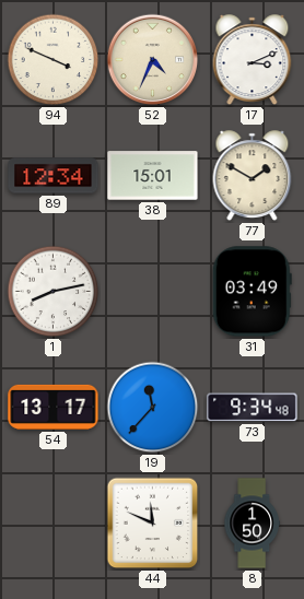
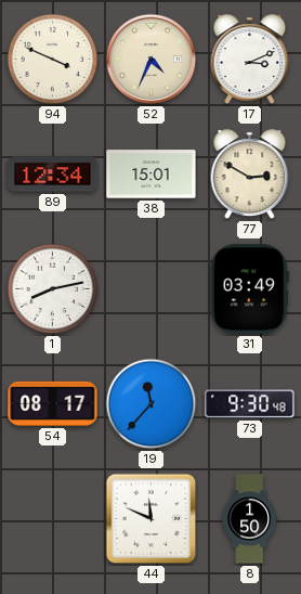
77: 1:50 -> 2:50
54: 13:17 -> 08:17
73: 9:34 -> 9:30
